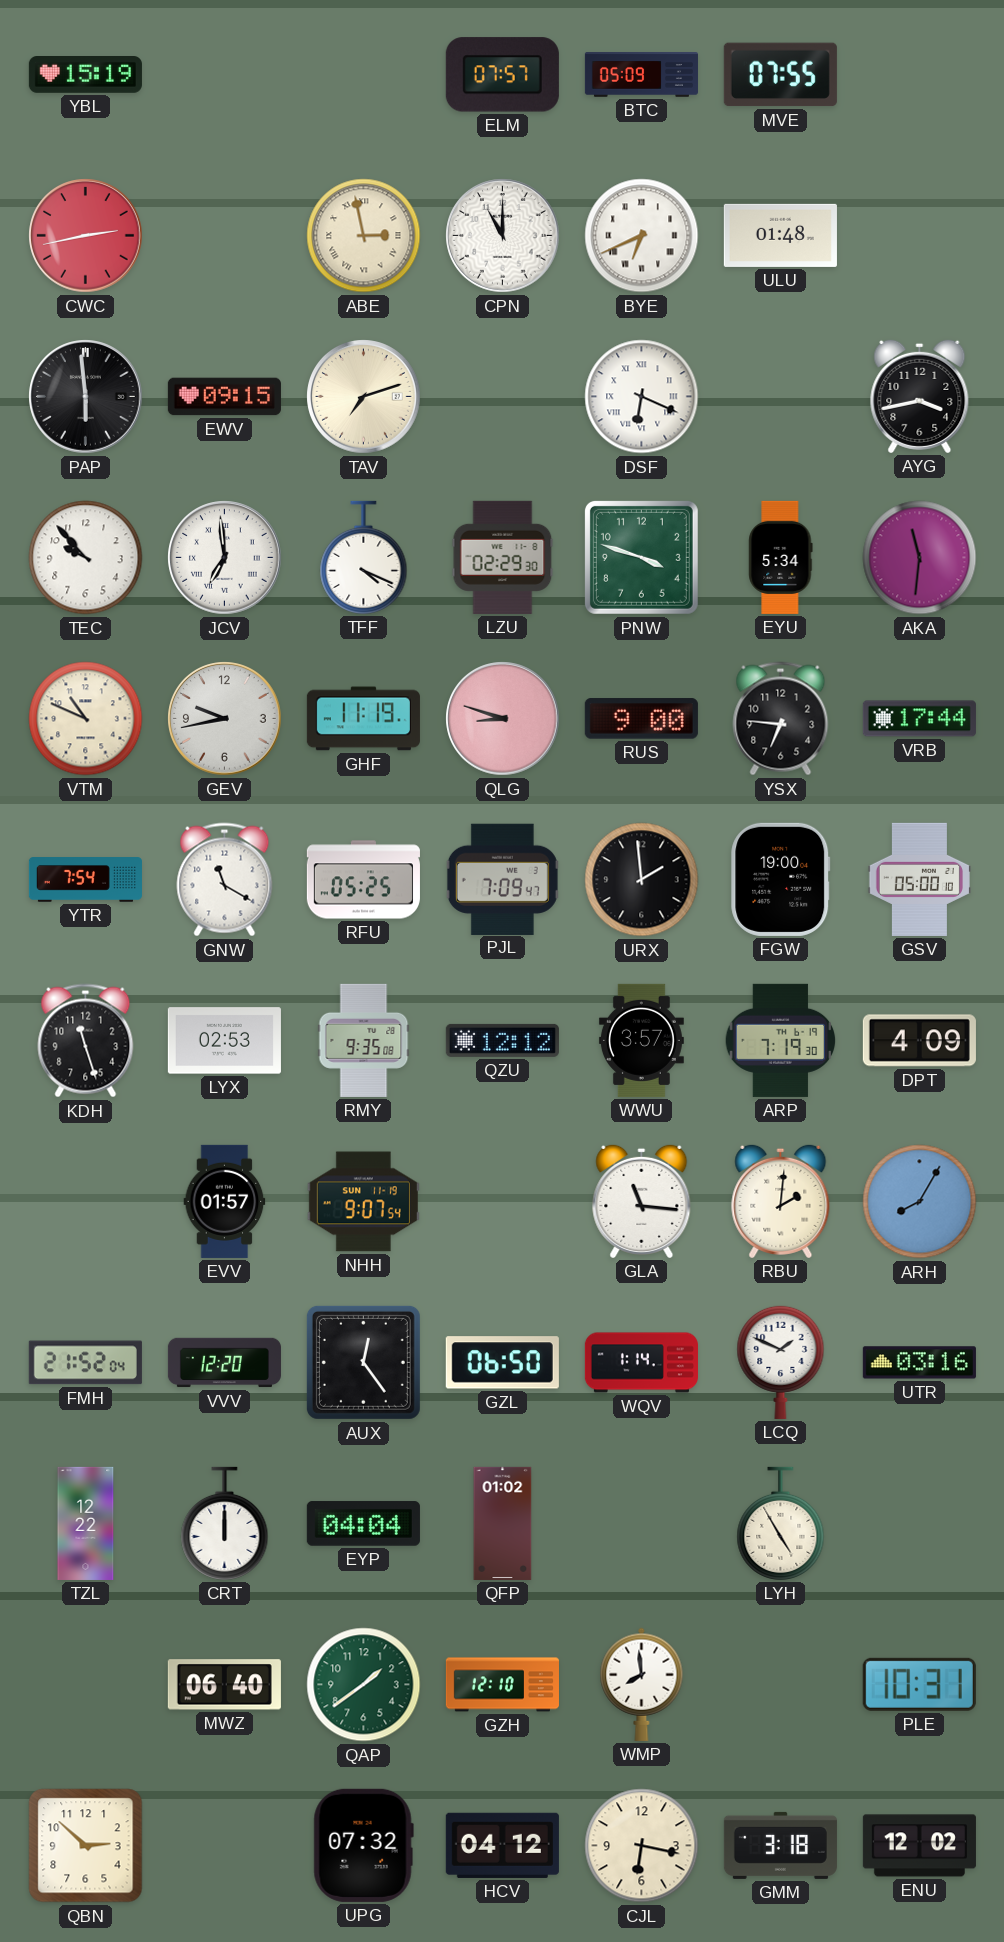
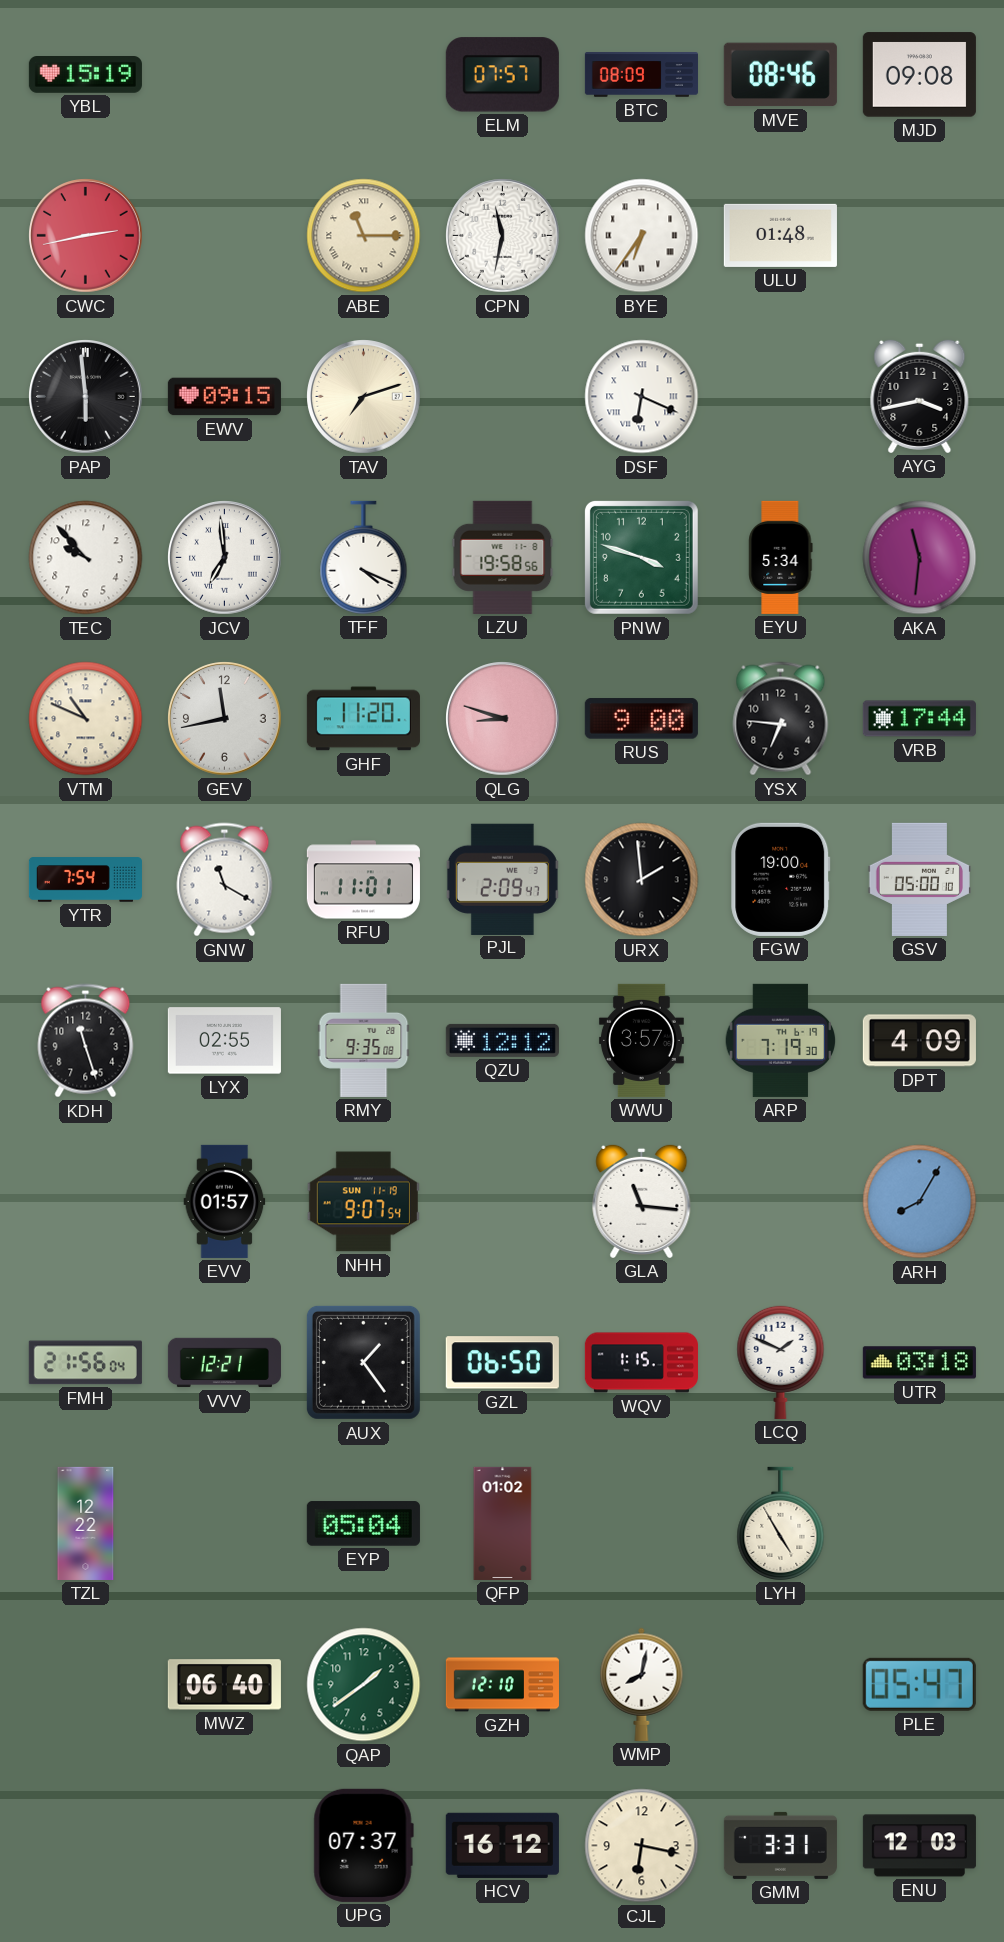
BTC: 05:09 -> 08:09
MVE: 07:55 -> 08:46
MJD: none -> 09:08
ABE: 2:58 -> 11:15
CPN: 11:00 -> 11:32
BYE: 6:41 -> 6:36
LZU: 02:29 -> 19:58
GEV: 9:43 -> 11:43
GHF: 11:19 -> 11:20
RFU: 05:25 -> 11:01
PJL: 7:09 -> 2:09
LYX: 02:53 -> 02:55
RBU: 2:01 -> none
FMH: 21:52 -> 21:56
VVV: 12:20 -> 12:21
AUX: 12:24 -> 1:24
WQV: 1:14 -> 1:15
UTR: 03:16 -> 03:18
CRT: 12:00 -> none
EYP: 04:04 -> 05:04
WMP: 7:59 -> 8:02
PLE: 10:31 -> 05:47
QBN: 2:52 -> none
UPG: 07:32 -> 07:37
HCV: 04:12 -> 16:12
GMM: 3:18 -> 3:31
ENU: 12:02 -> 12:03
